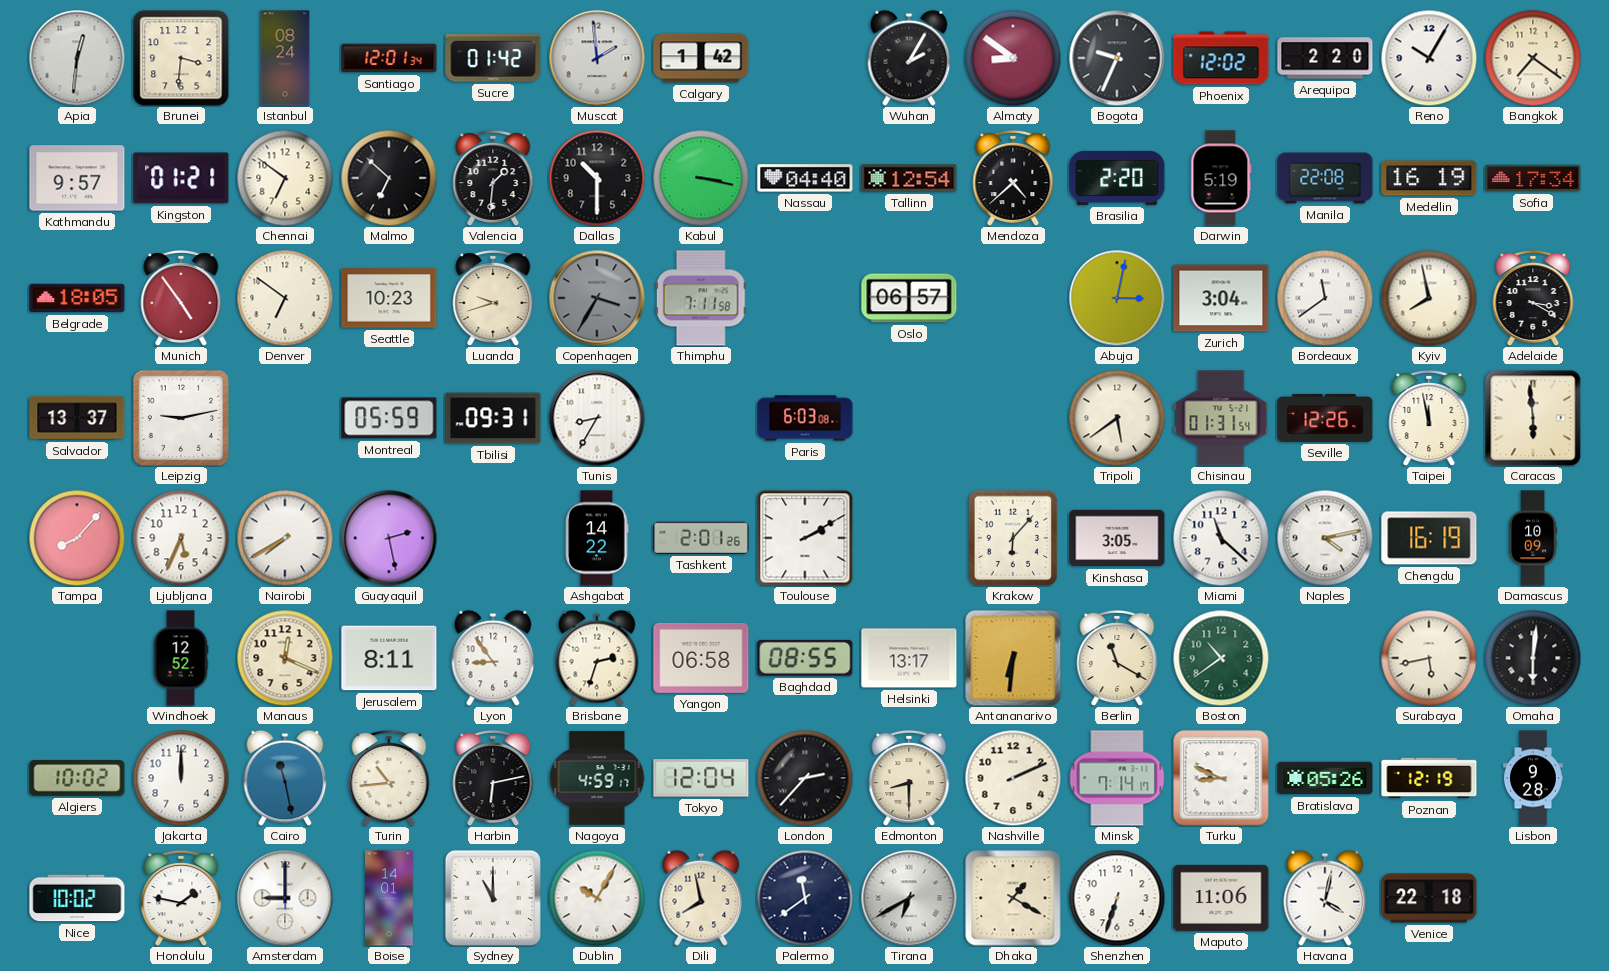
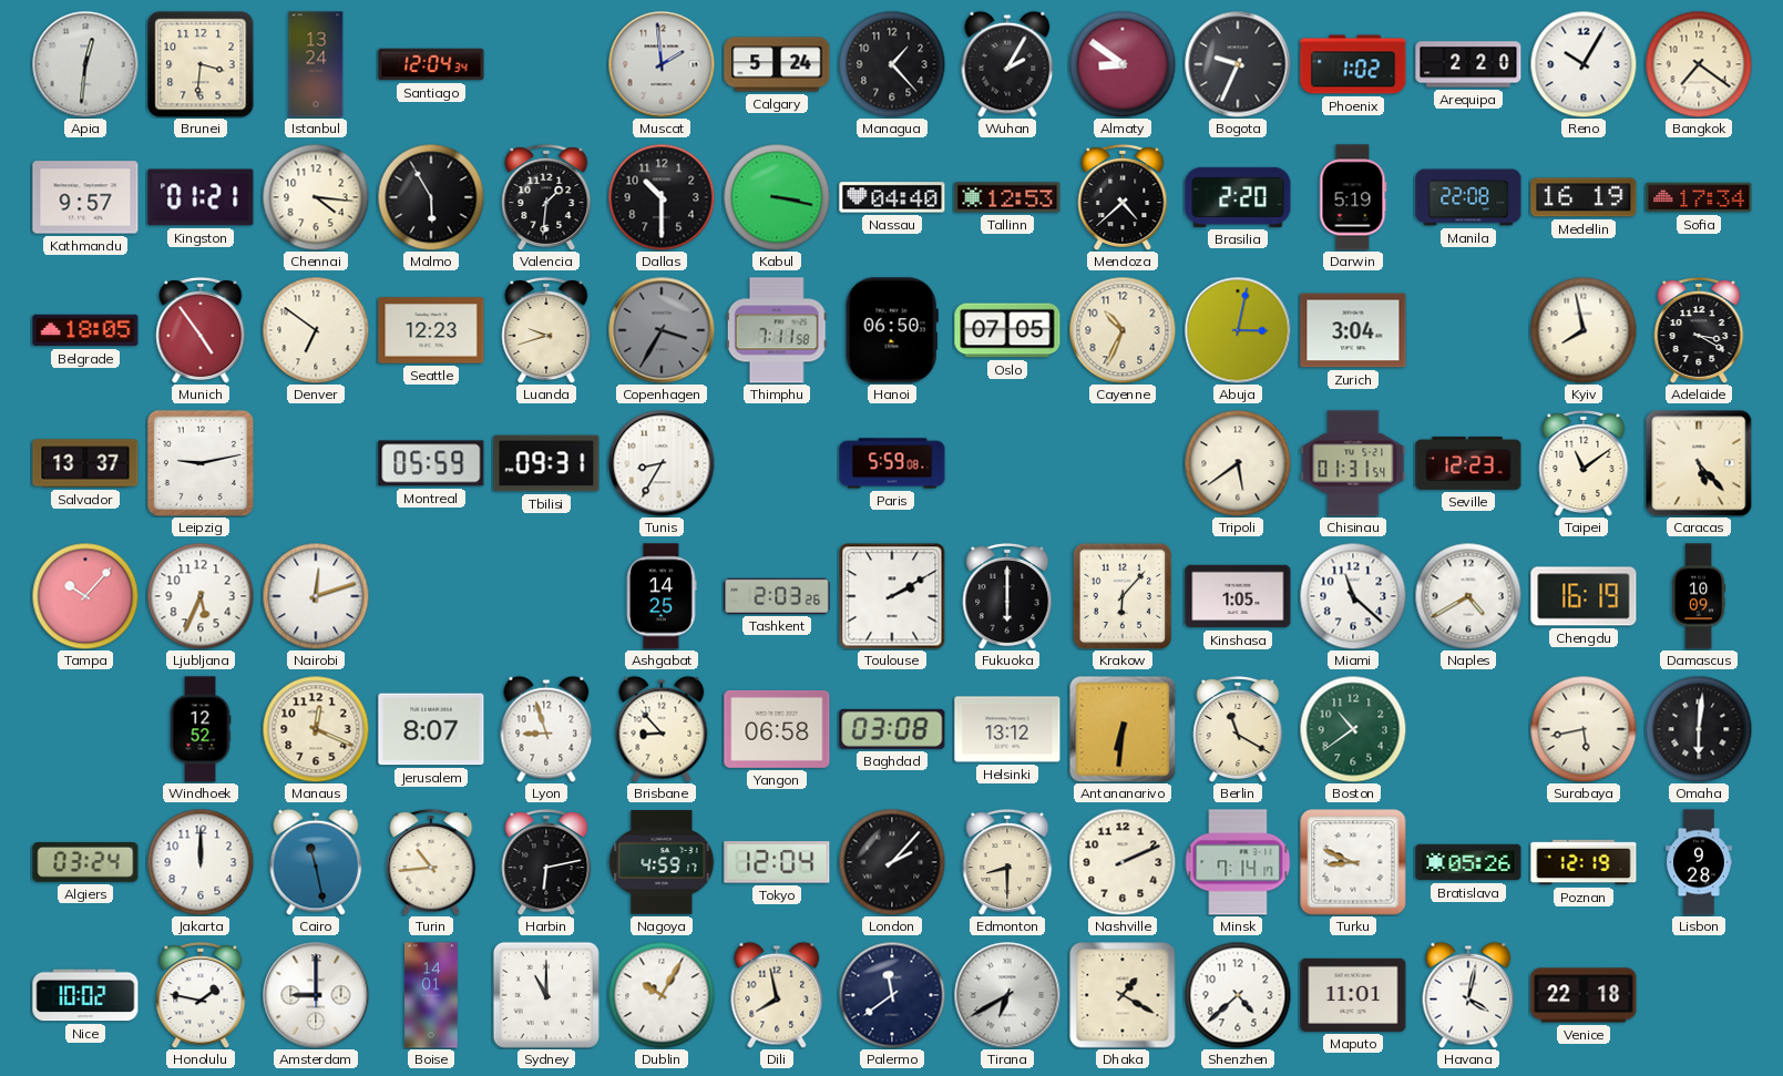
Istanbul: 08:24 -> 13:24
Santiago: 12:01 -> 12:04
Sucre: 01:42 -> none
Calgary: 1:42 -> 5:24
Managua: none -> 1:23
Phoenix: 12:02 -> 1:02
Chennai: 6:51 -> 4:16
Malmo: 6:52 -> 5:55
Tallinn: 12:54 -> 12:53
Seattle: 10:23 -> 12:23
Hanoi: none -> 06:50
Oslo: 06:57 -> 07:05
Cayenne: none -> 10:34
Bordeaux: 11:39 -> none
Paris: 6:03 -> 5:59
Seville: 12:26 -> 12:23
Taipei: 11:58 -> 11:09
Caracas: 5:59 -> 5:23
Tampa: 8:07 -> 10:07
Nairobi: 7:40 -> 12:12
Guayaquil: 2:28 -> none
Ashgabat: 14:22 -> 14:25
Tashkent: 2:01 -> 2:03
Fukuoka: none -> 6:00
Kinshasa: 3:05 -> 1:05
Naples: 4:13 -> 4:40
Jerusalem: 8:11 -> 8:07
Lyon: 8:54 -> 8:57
Brisbane: 2:33 -> 8:53
Baghdad: 08:55 -> 03:08
Helsinki: 13:17 -> 13:12
Algiers: 10:02 -> 03:24
London: 2:37 -> 2:07
Shenzhen: 6:33 -> 4:38
Maputo: 11:06 -> 11:01
